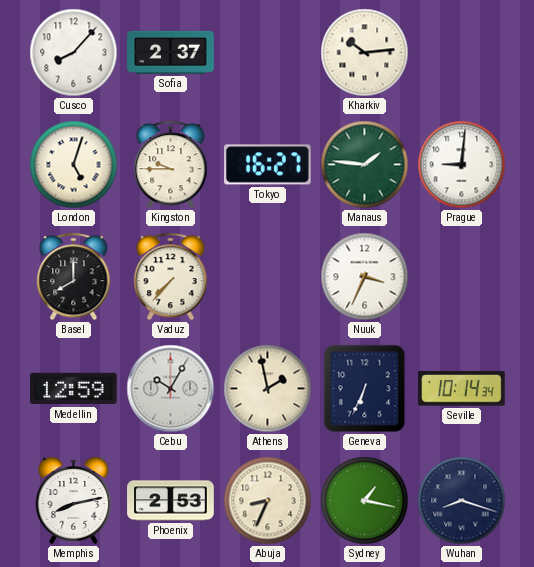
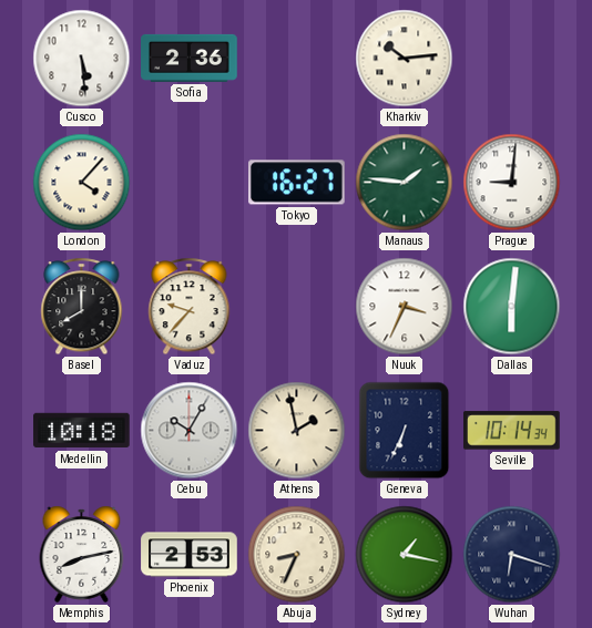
Cusco: 8:07 -> 5:29
Sofia: 2:37 -> 2:36
London: 5:03 -> 4:07
Kingston: 9:45 -> none
Vaduz: 7:37 -> 9:37
Dallas: none -> 6:01
Medellin: 12:59 -> 10:18
Wuhan: 8:18 -> 6:18
